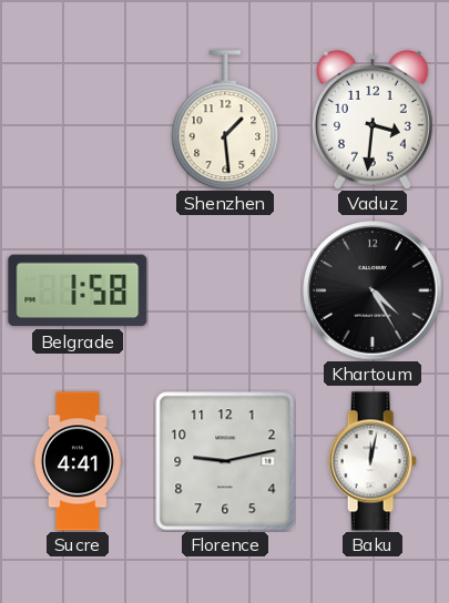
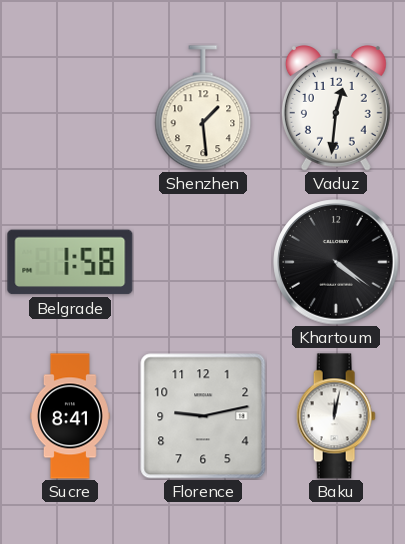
Vaduz: 3:31 -> 12:31
Khartoum: 4:25 -> 4:21
Sucre: 4:41 -> 8:41
